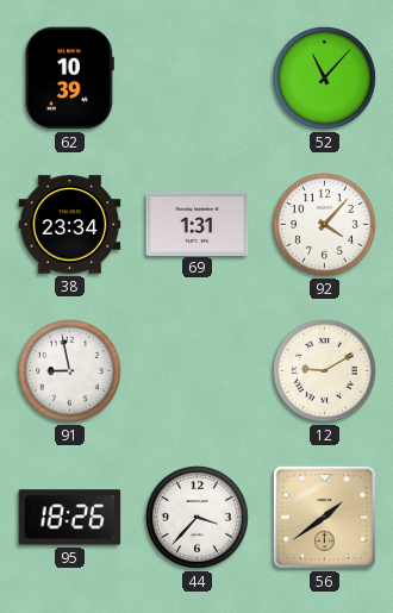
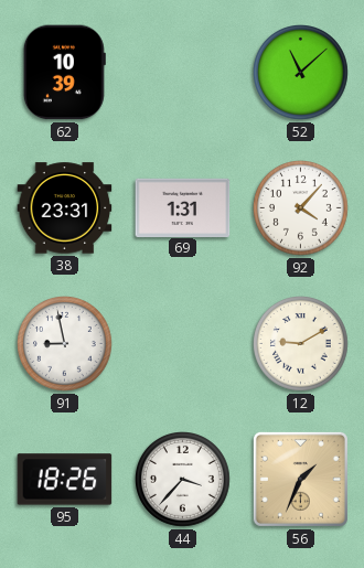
52: 11:07 -> 11:08
38: 23:34 -> 23:31
56: 1:39 -> 1:34
